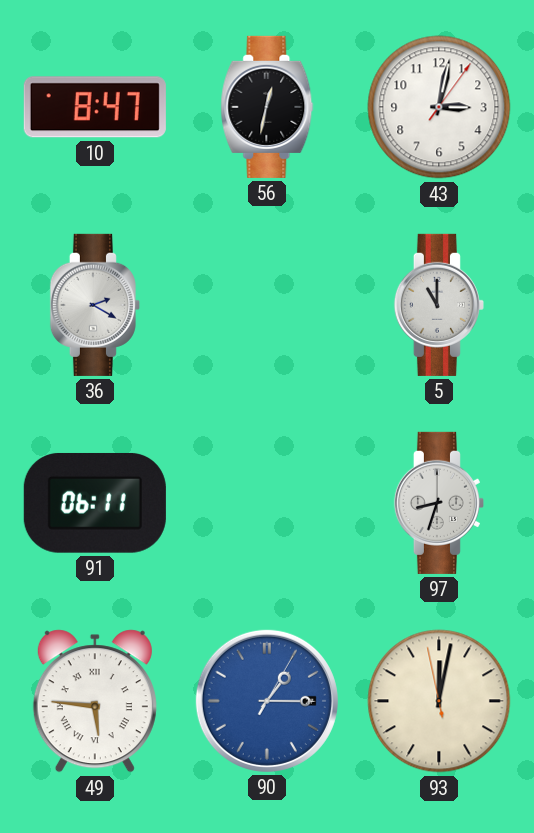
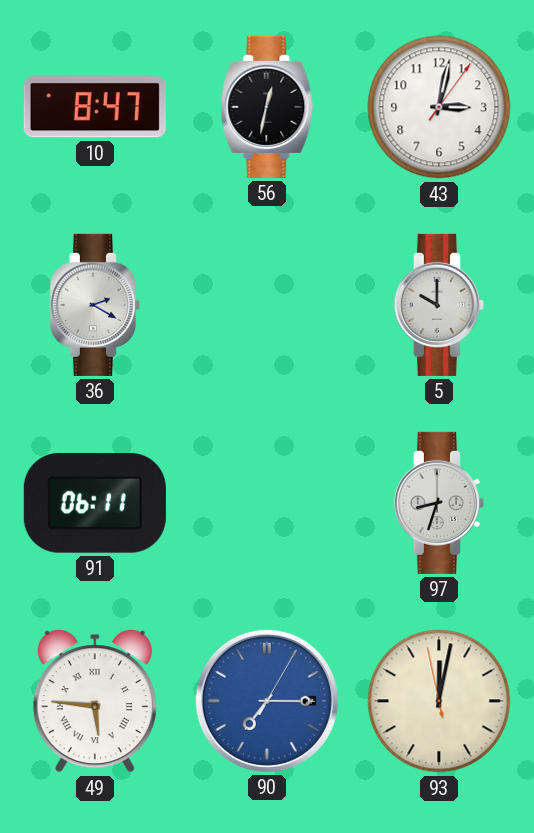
5: 11:00 -> 10:00
90: 1:15 -> 7:15
